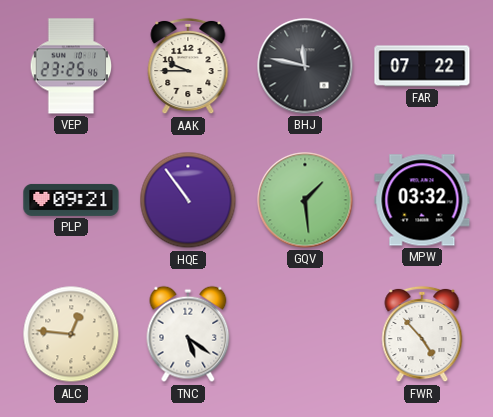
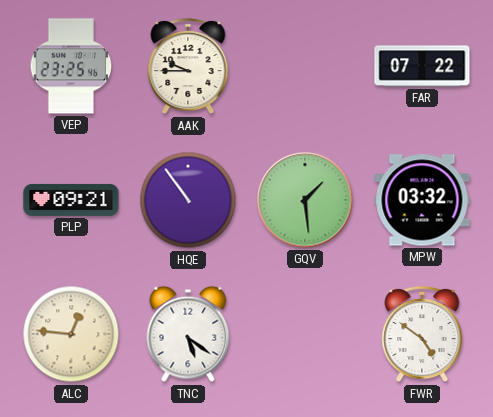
BHJ: 11:47 -> none
FWR: 4:53 -> 4:51
